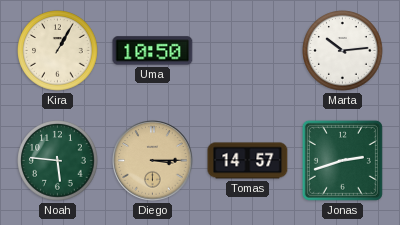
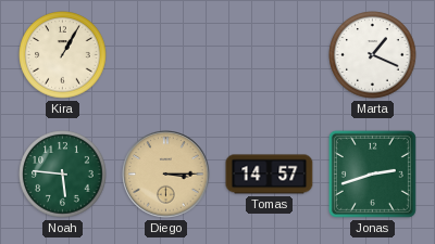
Uma: 10:50 -> none
Marta: 10:14 -> 1:19
